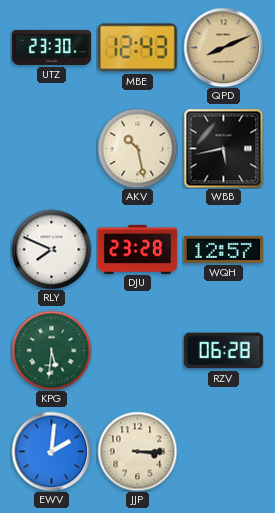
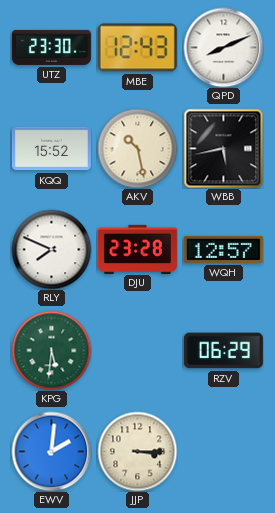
QPD dial: champagne -> white
KQQ: none -> 15:52
RZV: 06:28 -> 06:29
